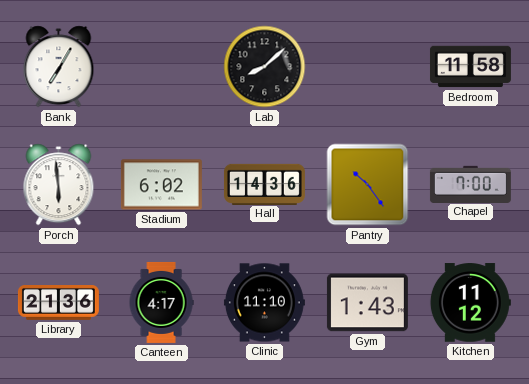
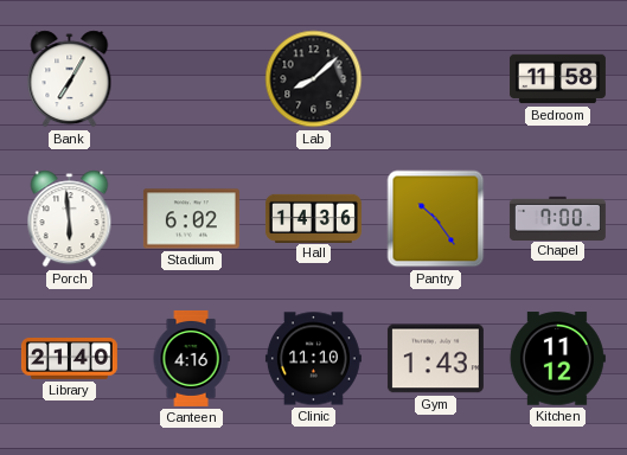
Library: 21:36 -> 21:40
Canteen: 4:17 -> 4:16
